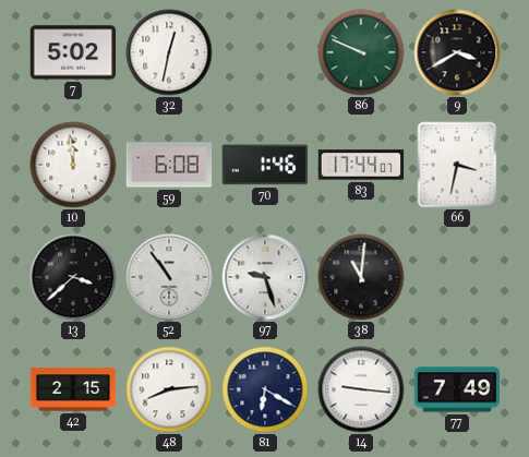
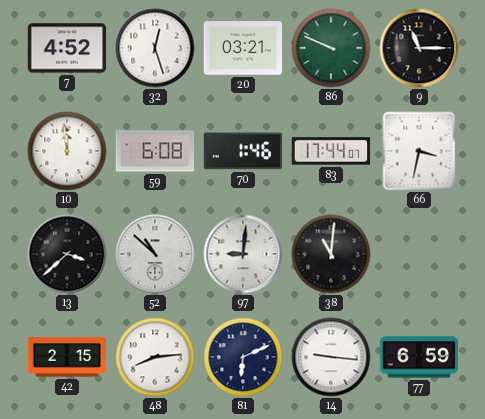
7: 5:02 -> 4:52
32: 12:32 -> 12:27
20: none -> 03:21
9: 3:40 -> 11:15
52: 10:54 -> 10:52
97: 9:27 -> 9:01
81: 6:20 -> 6:11
77: 7:49 -> 6:59
